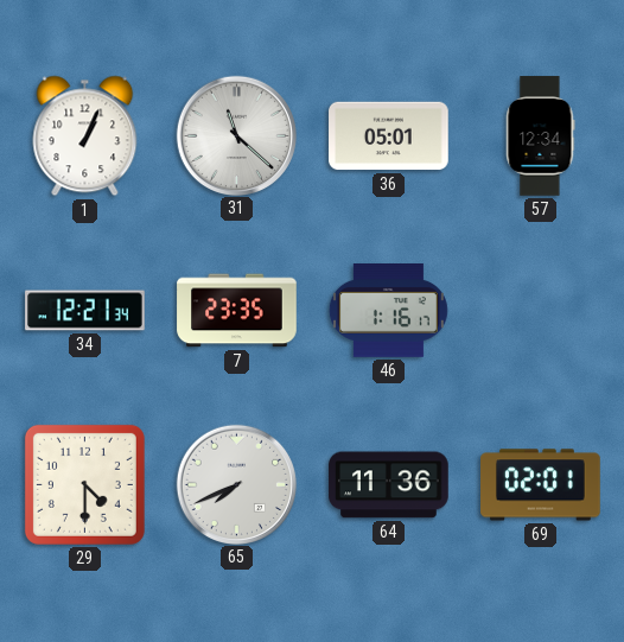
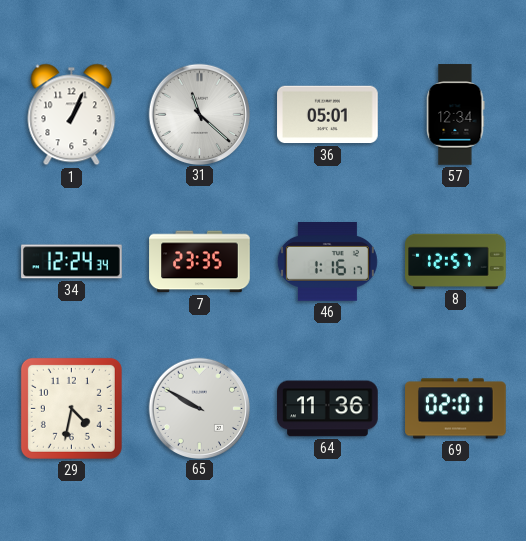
34: 12:21 -> 12:24
8: none -> 12:57
29: 4:30 -> 4:32
65: 7:41 -> 9:50
